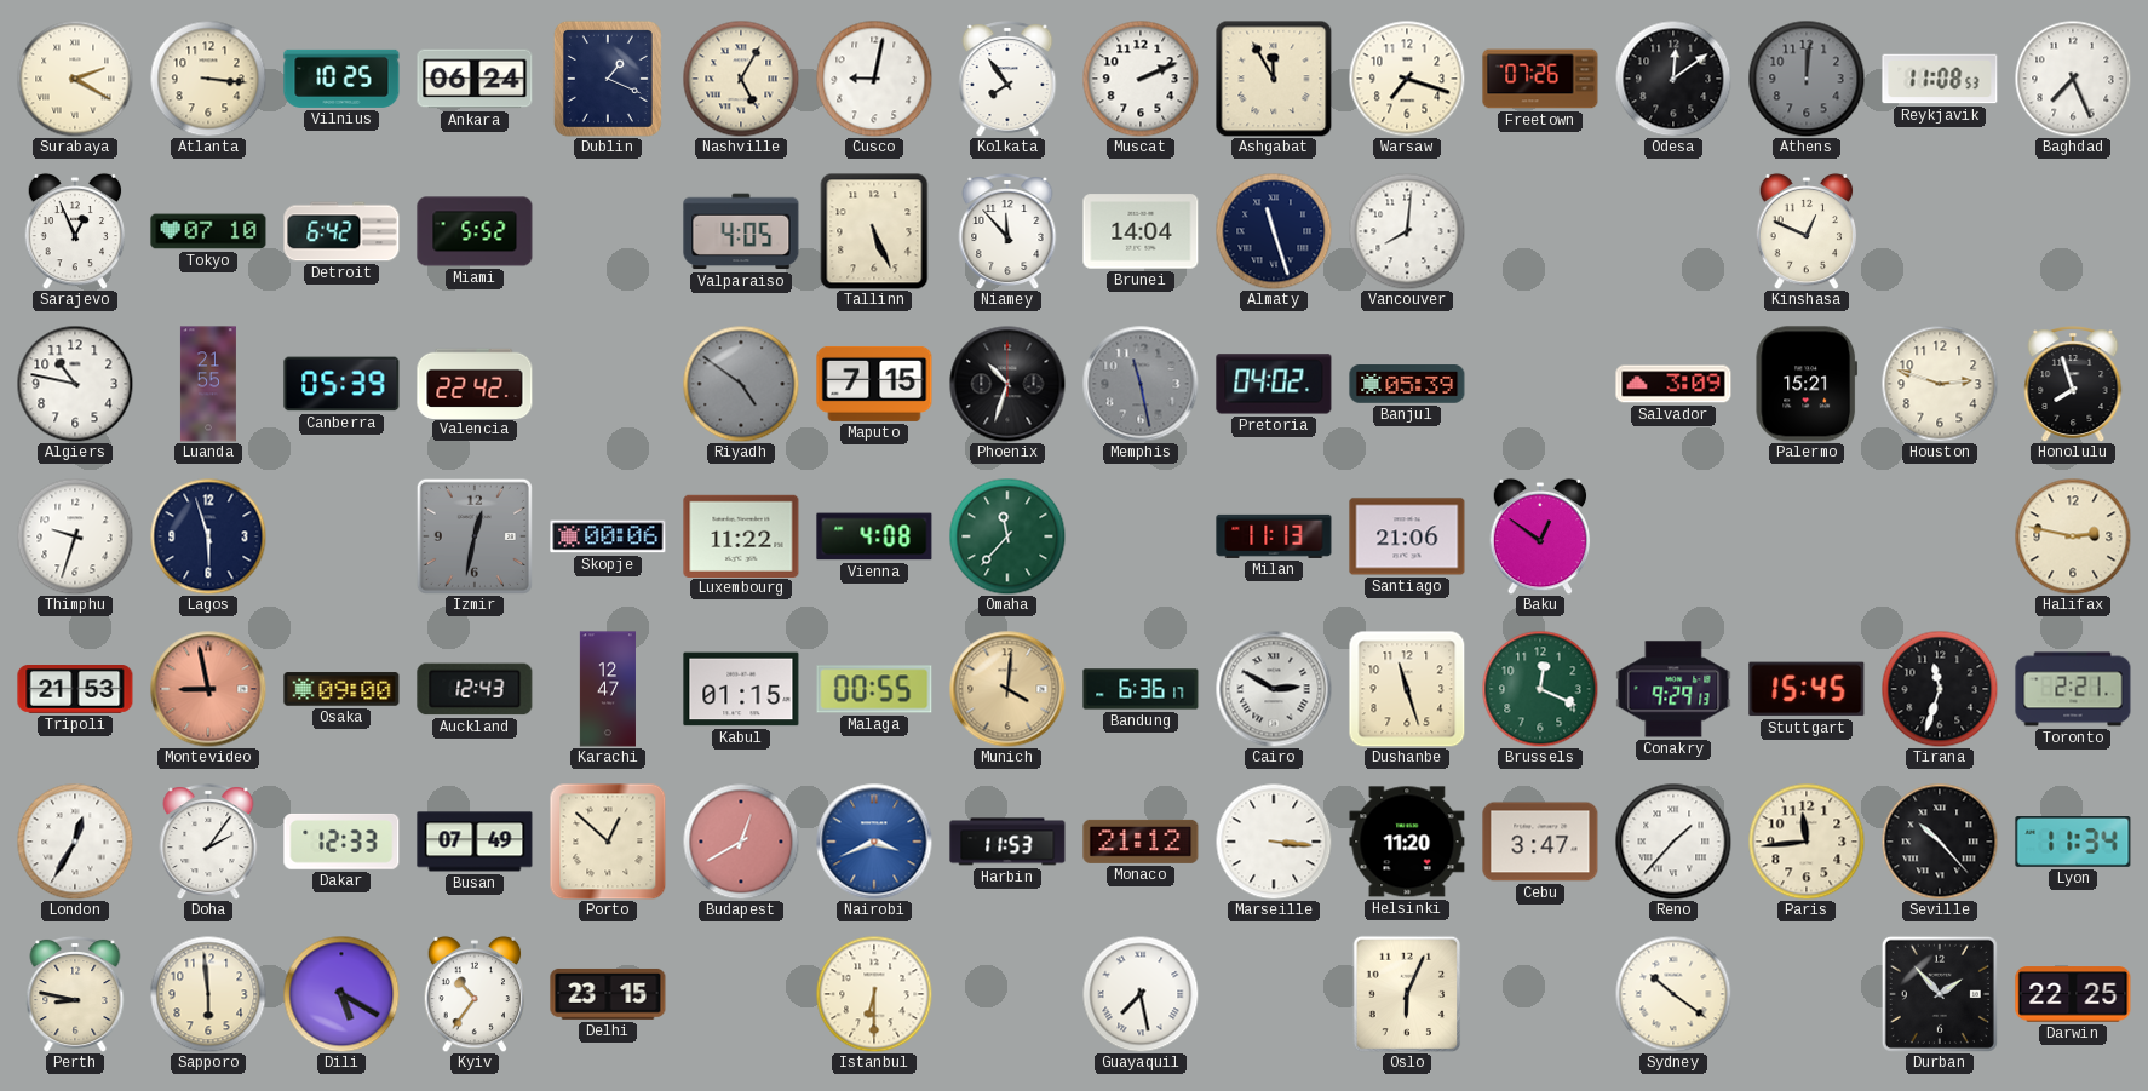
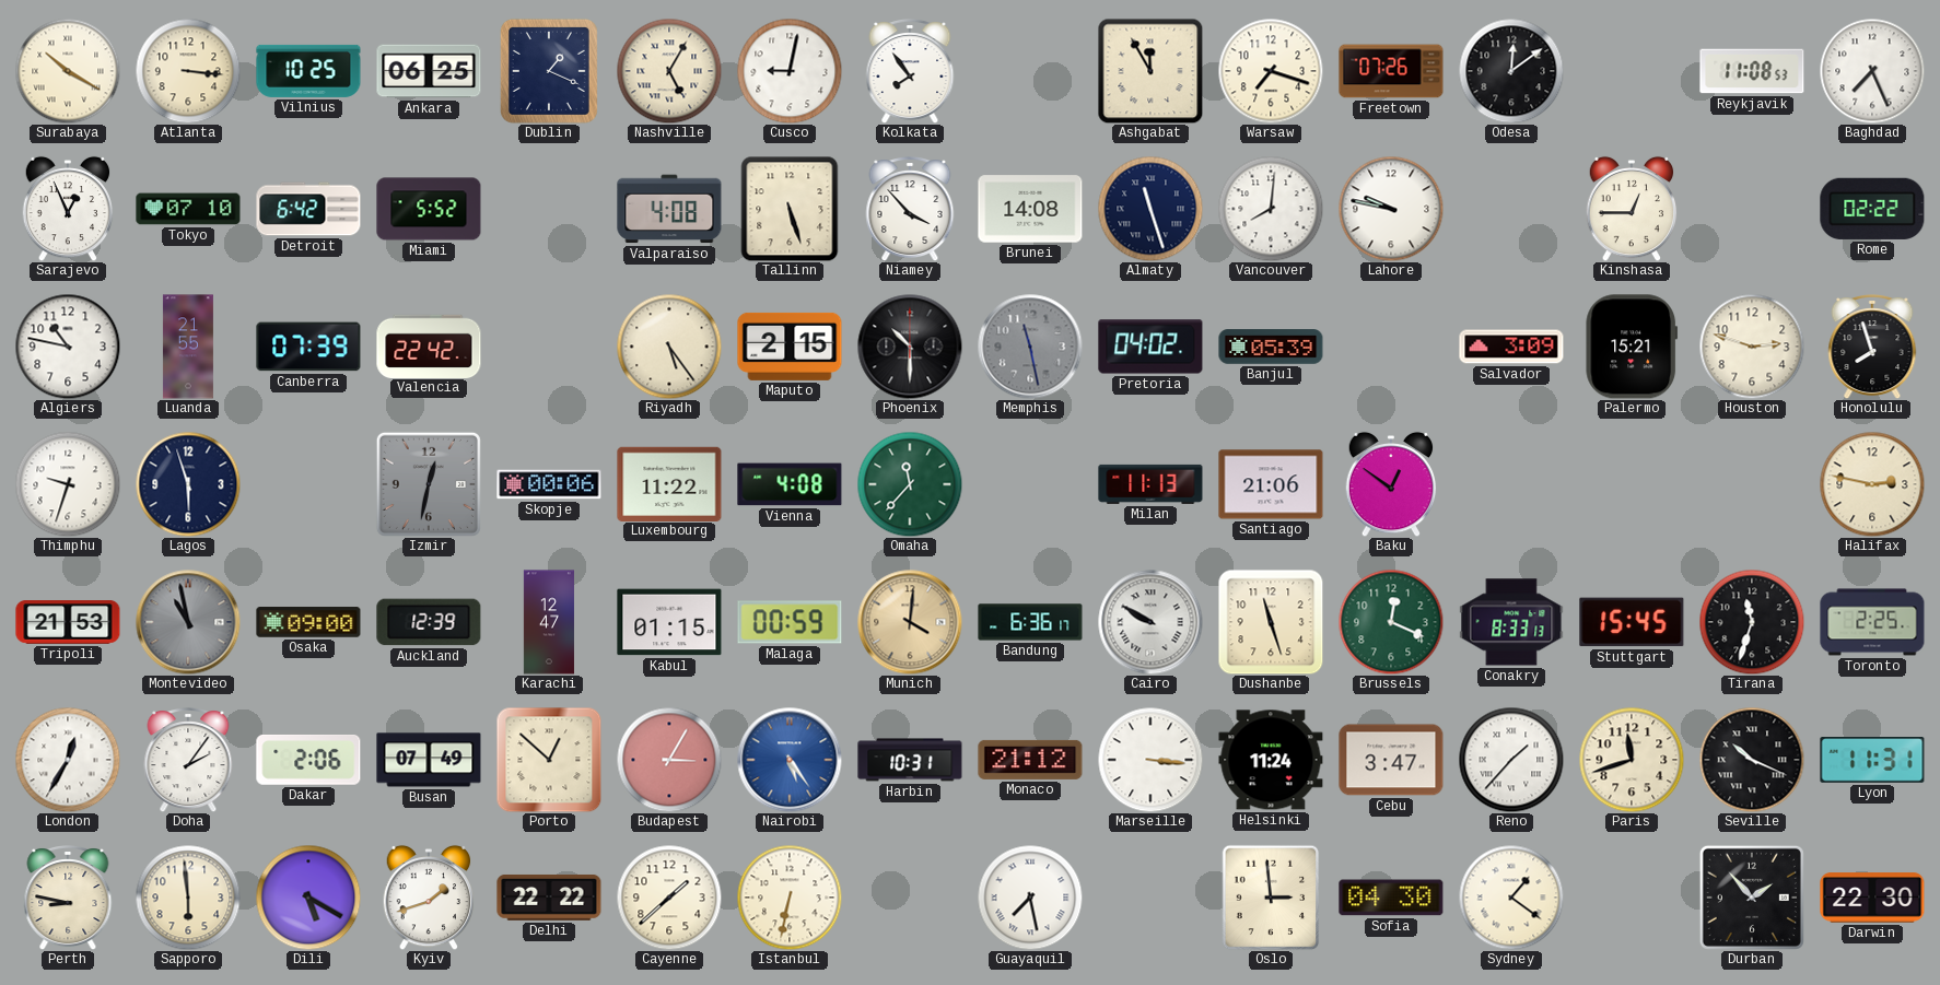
Surabaya: 2:20 -> 10:20
Ankara: 06:24 -> 06:25
Muscat: 2:11 -> none
Athens: 12:01 -> none
Valparaiso: 4:05 -> 4:08
Tallinn: 5:26 -> 5:27
Niamey: 11:53 -> 3:53
Brunei: 14:04 -> 14:08
Lahore: none -> 9:47
Kinshasa: 12:49 -> 12:45
Rome: none -> 02:22
Canberra: 05:39 -> 07:39
Riyadh: 4:51 -> 5:24
Riyadh dial: grey -> cream
Maputo: 7:15 -> 2:15
Phoenix: 10:33 -> 10:30
Montevideo: 8:58 -> 10:58
Montevideo dial: salmon -> grey
Auckland: 12:43 -> 12:39
Malaga: 00:55 -> 00:59
Cairo: 2:50 -> 9:50
Conakry: 9:29 -> 8:33
Toronto: 2:21 -> 2:25
Dakar: 12:33 -> 2:06
Budapest: 12:40 -> 3:05
Nairobi: 3:41 -> 5:24
Harbin: 11:53 -> 10:31
Helsinki: 11:20 -> 11:24
Paris: 11:44 -> 11:42
Seville: 10:23 -> 10:19
Lyon: 11:34 -> 11:31
Kyiv: 10:36 -> 1:42
Delhi: 23:15 -> 22:22
Cayenne: none -> 1:38
Istanbul: 6:30 -> 6:32
Oslo: 6:04 -> 2:59
Sofia: none -> 04:30
Sydney: 10:21 -> 1:21
Darwin: 22:25 -> 22:30
